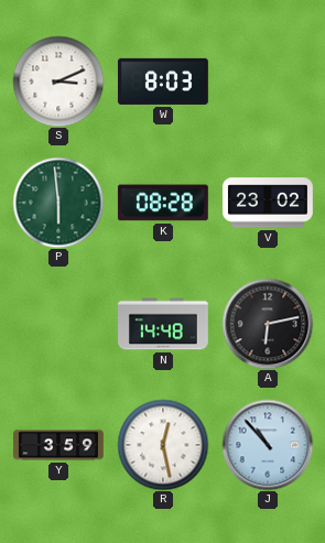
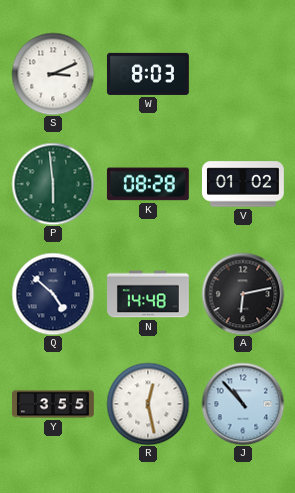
V: 23:02 -> 01:02
Q: none -> 4:52
Y: 3:59 -> 3:55
